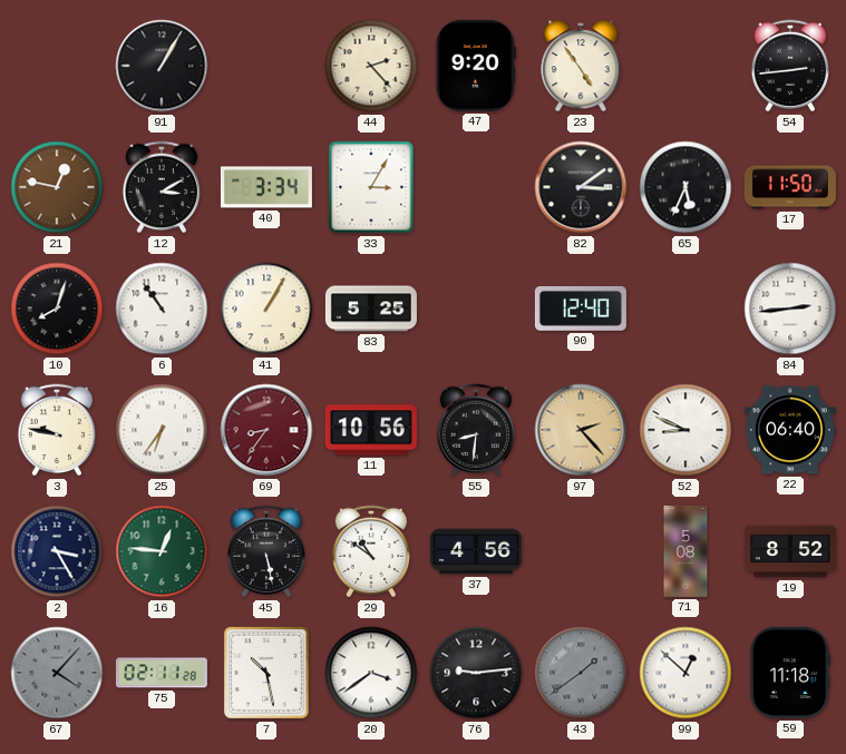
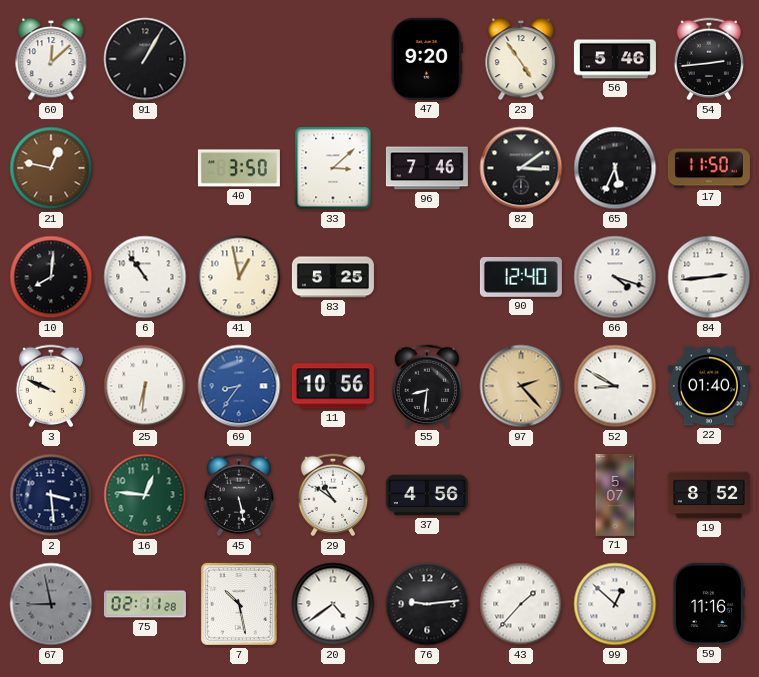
60: none -> 12:08
44: 2:23 -> none
56: none -> 5:46
12: 3:10 -> none
40: 3:34 -> 3:50
33: 3:05 -> 3:08
96: none -> 7:46
10: 8:03 -> 8:01
41: 1:05 -> 12:58
66: none -> 4:18
3: 9:47 -> 9:49
25: 6:36 -> 6:31
69 dial: burgundy -> blue
52: 8:49 -> 8:50
22: 06:40 -> 01:40
2: 3:25 -> 3:29
71: 5:08 -> 5:07
67: 4:07 -> 8:58
20: 3:39 -> 4:39
43: 1:39 -> 1:37
43 dial: grey -> white
59: 11:18 -> 11:16
